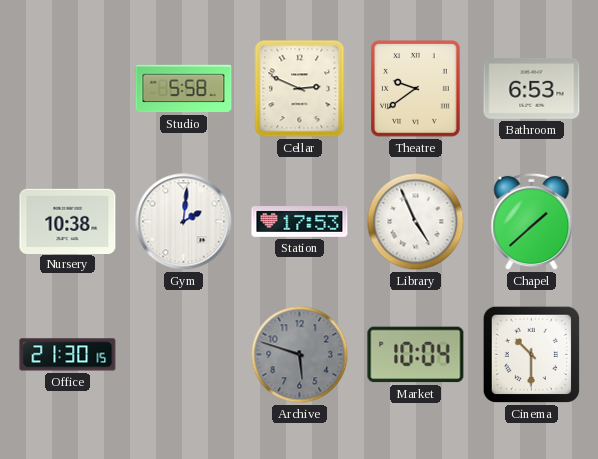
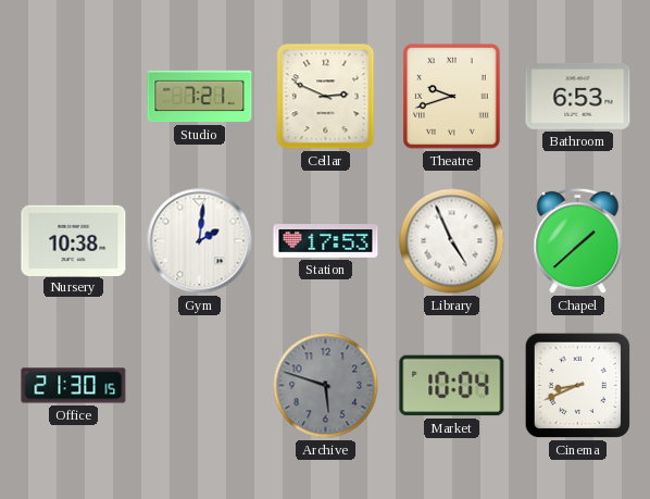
Studio: 5:58 -> 7:21
Theatre: 9:39 -> 9:42
Cinema: 10:30 -> 8:41
